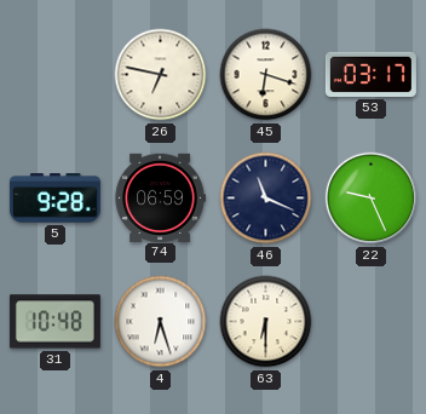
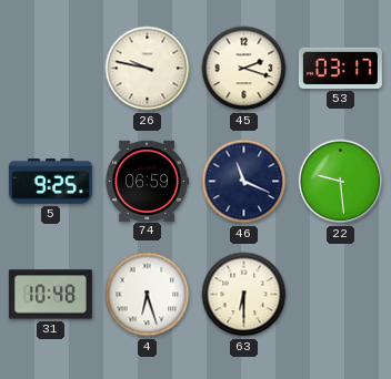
26: 6:47 -> 9:47
45: 6:18 -> 2:18
5: 9:28 -> 9:25
22: 9:26 -> 9:29
